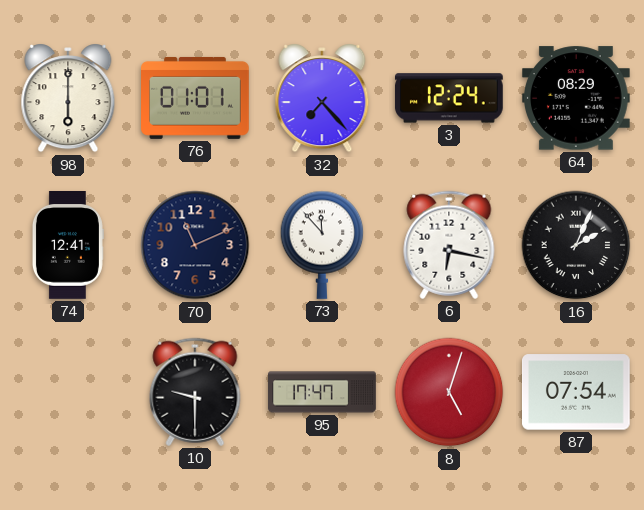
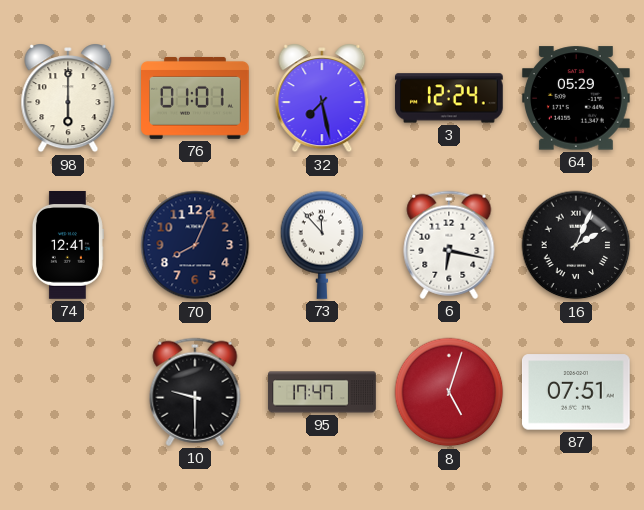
32: 7:23 -> 7:28
64: 08:29 -> 05:29
70: 11:11 -> 8:04
87: 07:54 -> 07:51
